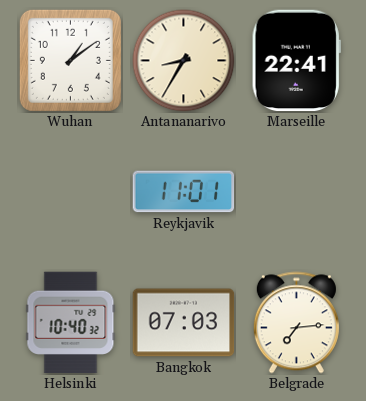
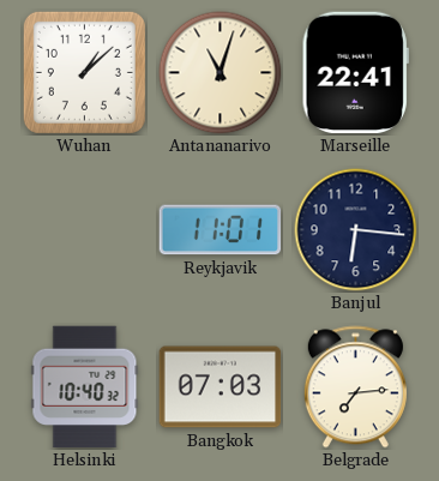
Wuhan: 1:09 -> 1:08
Antananarivo: 8:35 -> 11:03
Banjul: none -> 6:16
